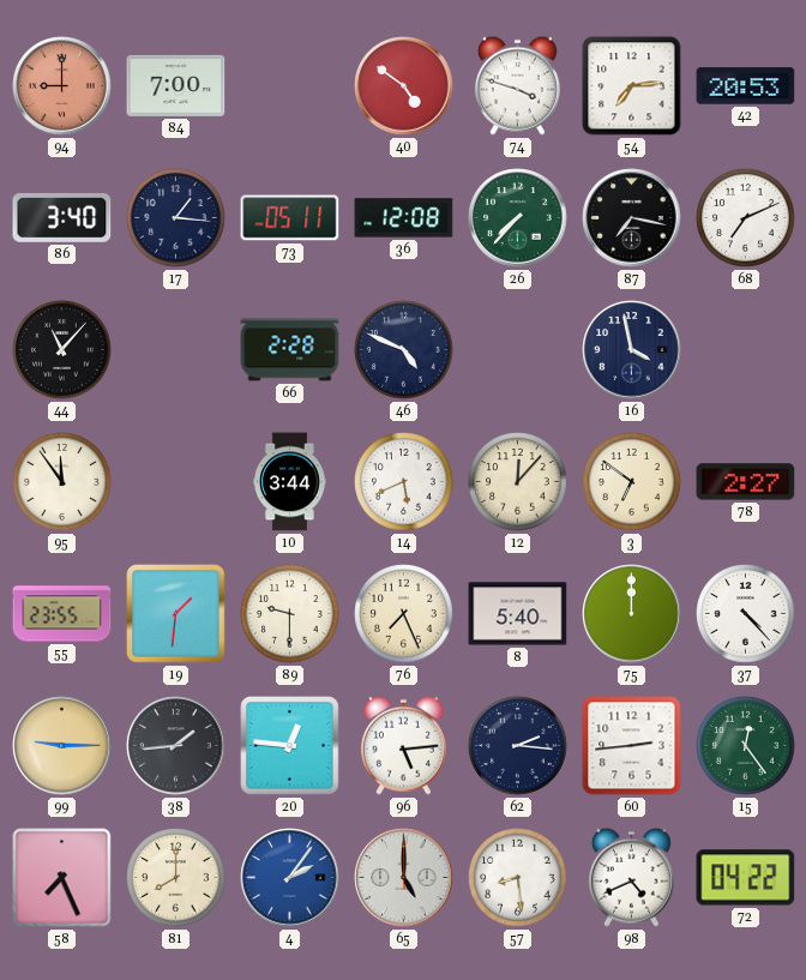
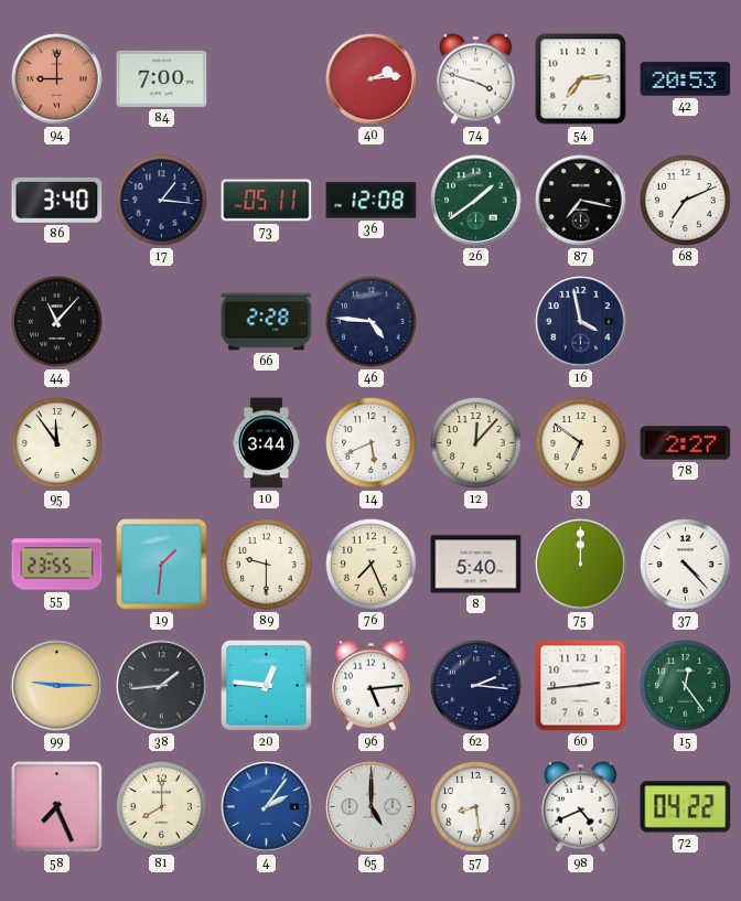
40: 4:51 -> 2:14
26: 7:37 -> 1:39
46: 4:49 -> 4:46
